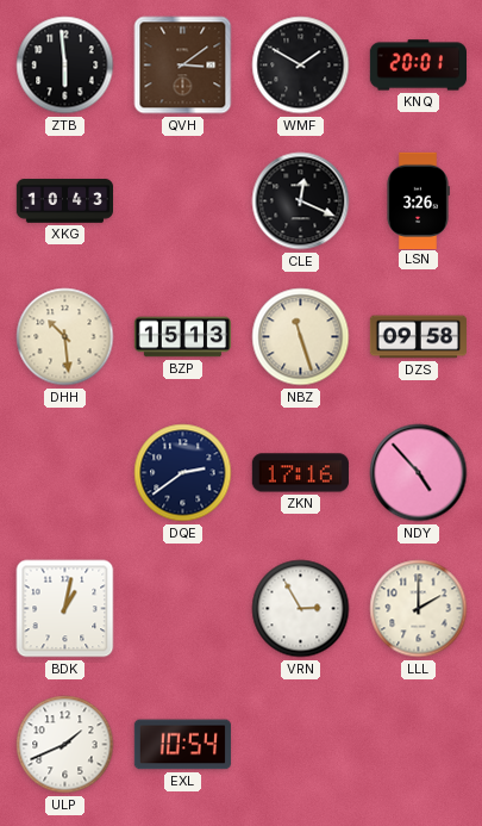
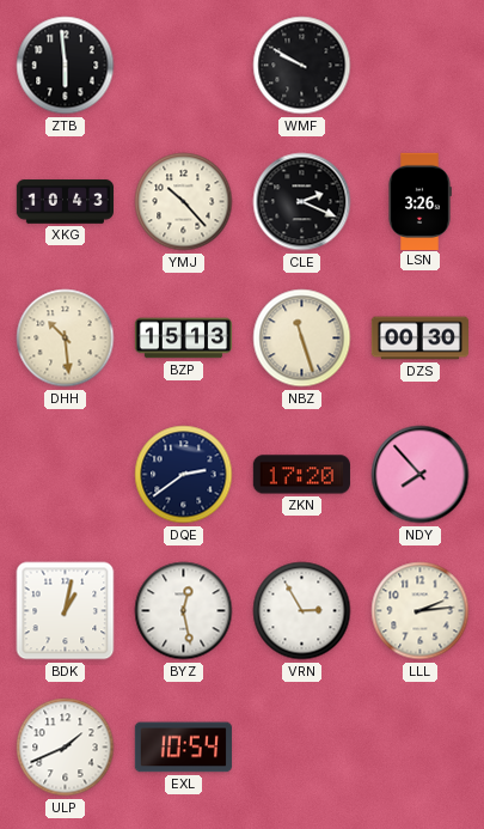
QVH: 3:09 -> none
WMF: 1:50 -> 9:50
KNQ: 20:01 -> none
YMJ: none -> 10:23
CLE: 12:19 -> 2:19
DZS: 09:58 -> 00:30
ZKN: 17:16 -> 17:20
NDY: 4:53 -> 7:53
BYZ: none -> 12:28
LLL: 2:00 -> 2:14
